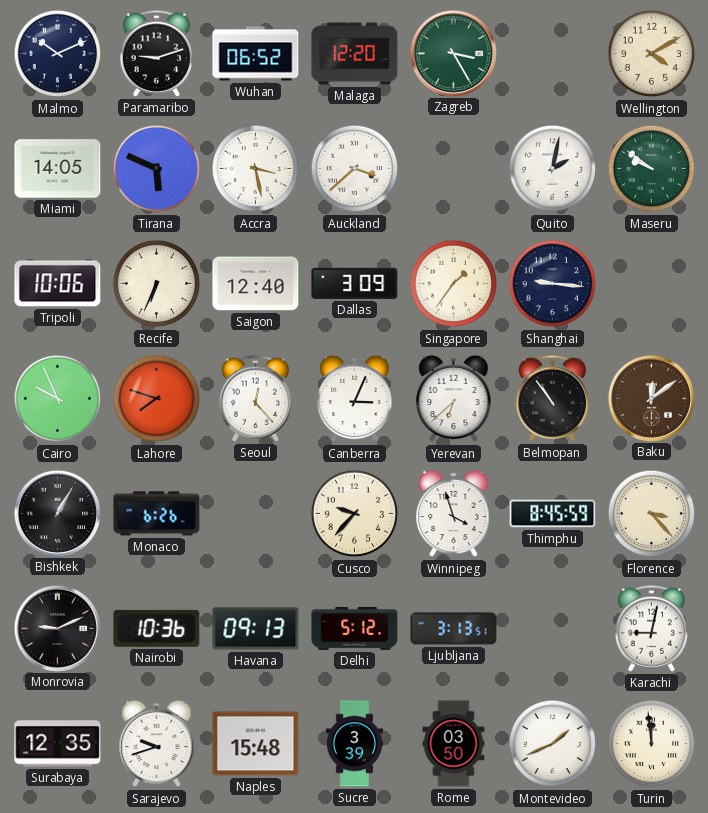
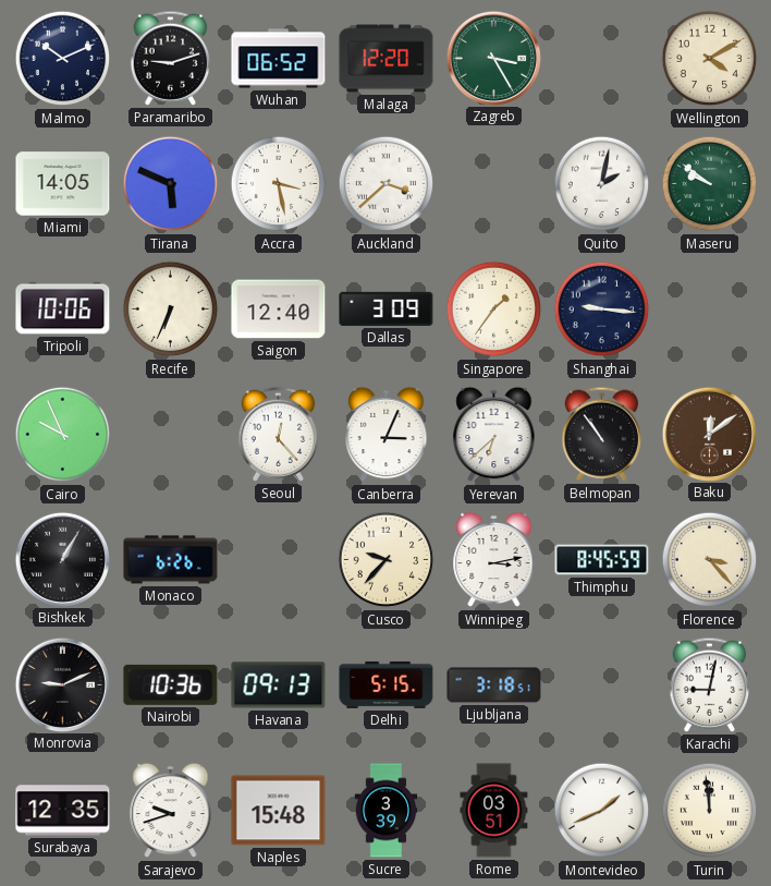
Lahore: 7:48 -> none
Winnipeg: 3:57 -> 3:13
Delhi: 5:12 -> 5:15
Ljubljana: 3:13 -> 3:18
Rome: 03:50 -> 03:51
